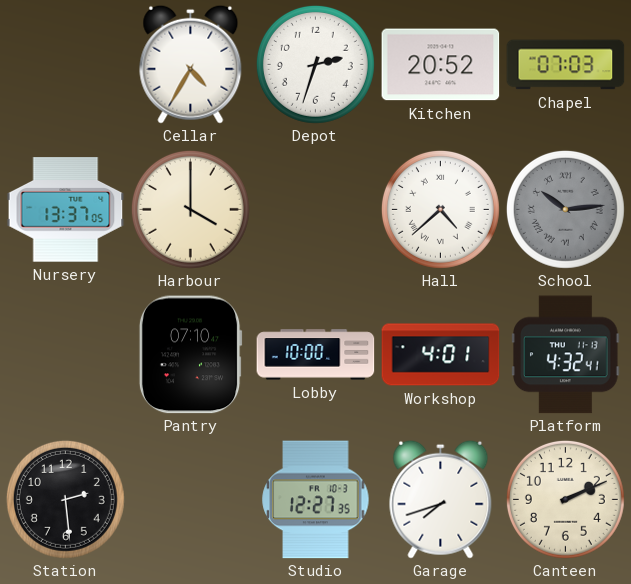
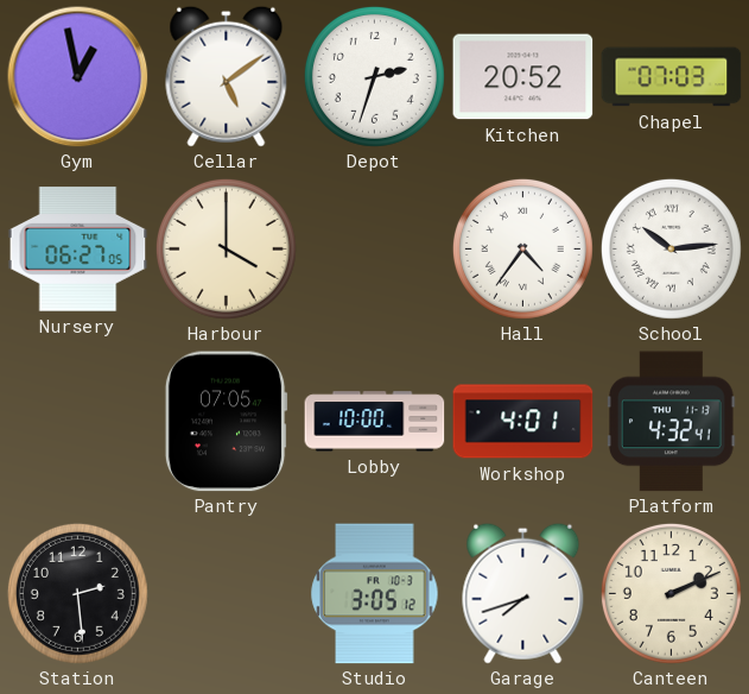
Gym: none -> 12:58
Cellar: 4:35 -> 5:09
Nursery: 13:37 -> 06:27
Hall: 4:38 -> 4:36
School dial: grey -> white
Pantry: 07:10 -> 07:05
Studio: 12:27 -> 3:05
